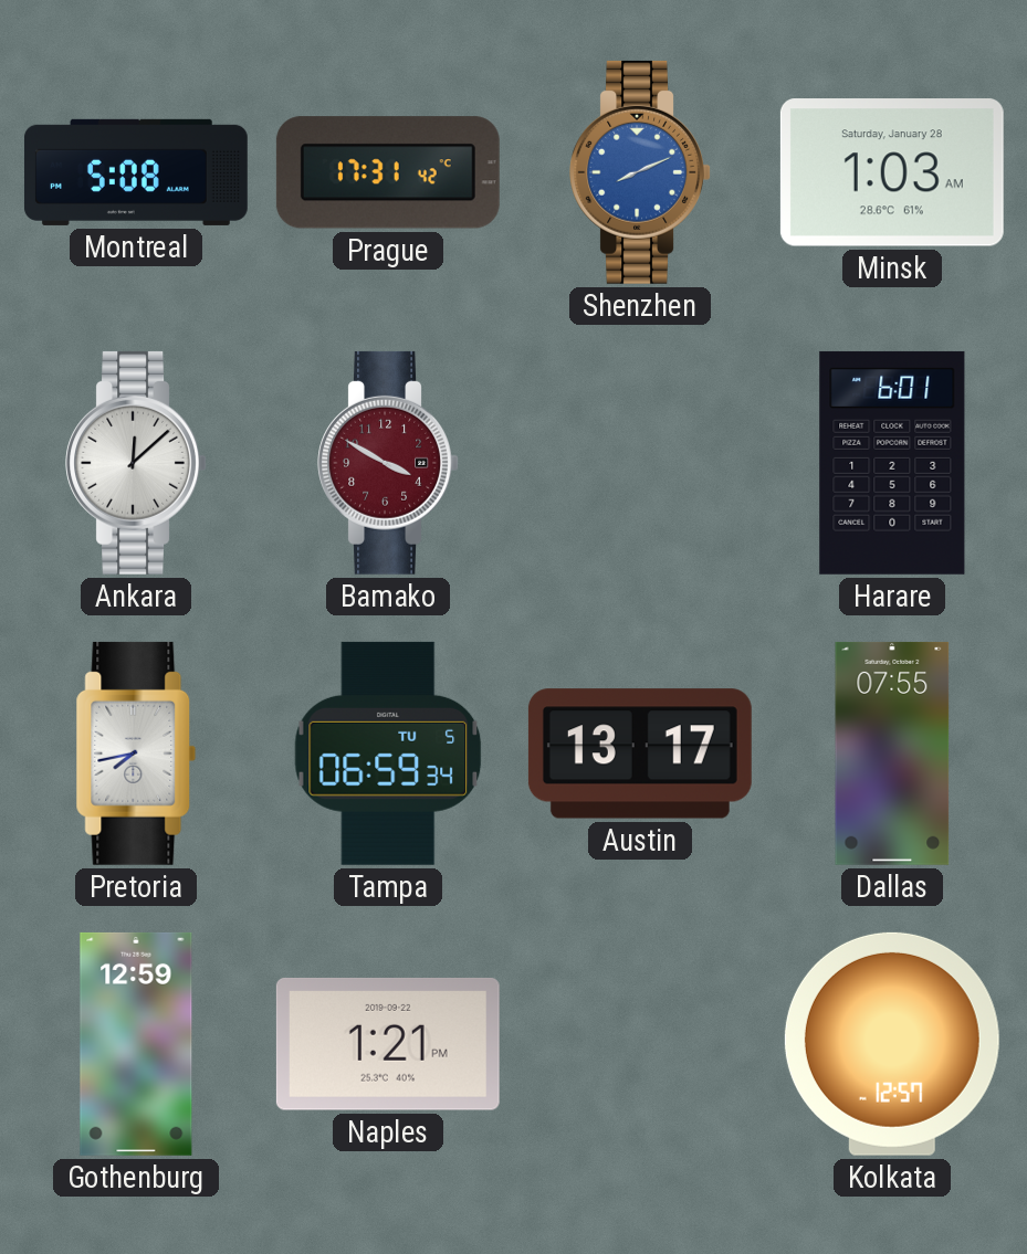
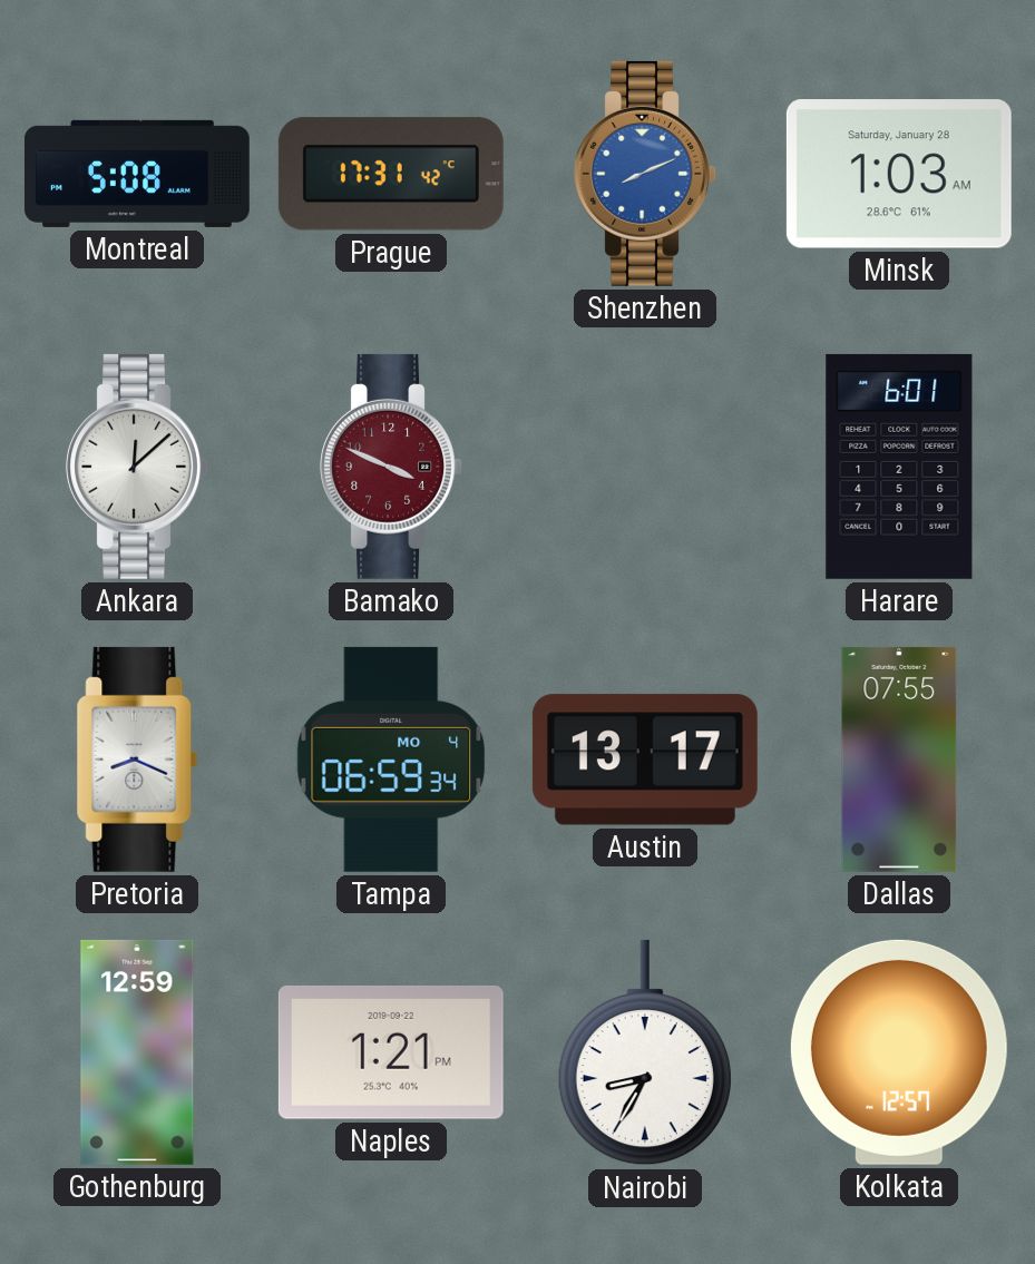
Bamako: 3:50 -> 3:49
Pretoria: 7:43 -> 8:19
Tampa date: TU 5 -> MO 4
Nairobi: none -> 8:35
